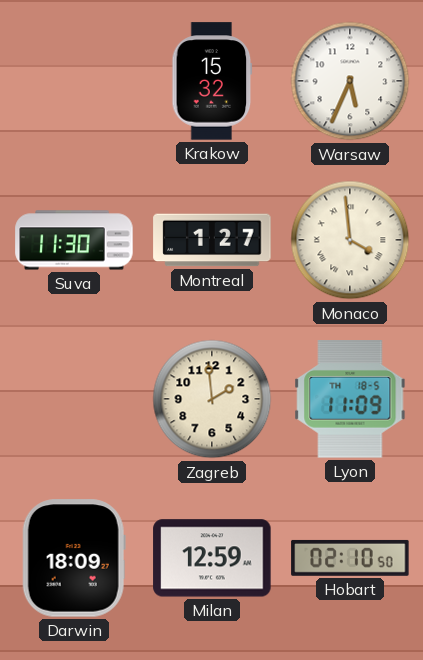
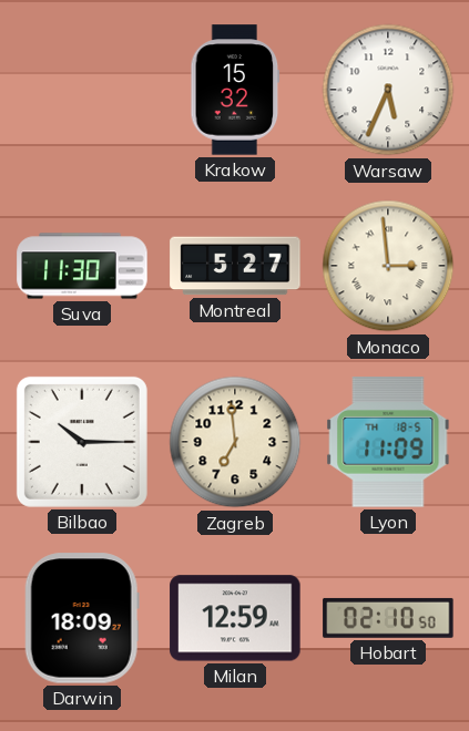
Montreal: 1:27 -> 5:27
Monaco: 3:59 -> 2:59
Bilbao: none -> 10:15
Zagreb: 1:59 -> 6:59
